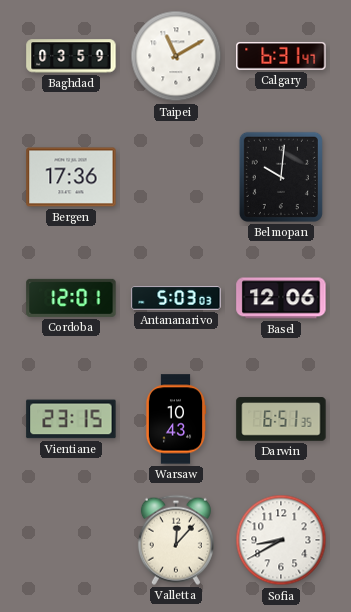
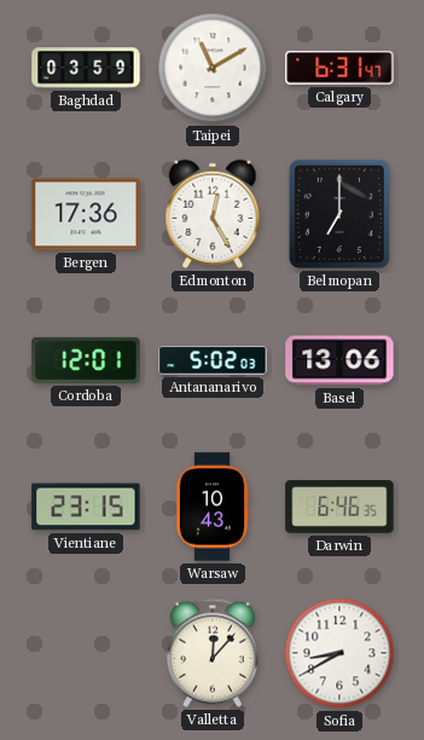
Edmonton: none -> 12:25
Belmopan: 10:01 -> 7:00
Antananarivo: 5:03 -> 5:02
Basel: 12:06 -> 13:06
Darwin: 6:51 -> 6:46
